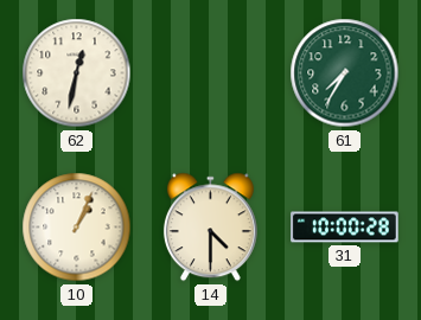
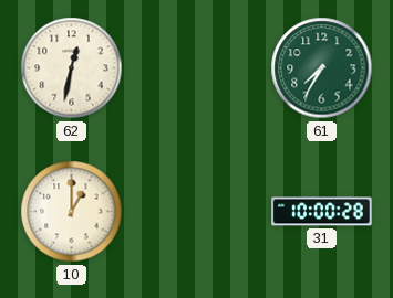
10: 1:04 -> 1:00
14: 4:30 -> none
